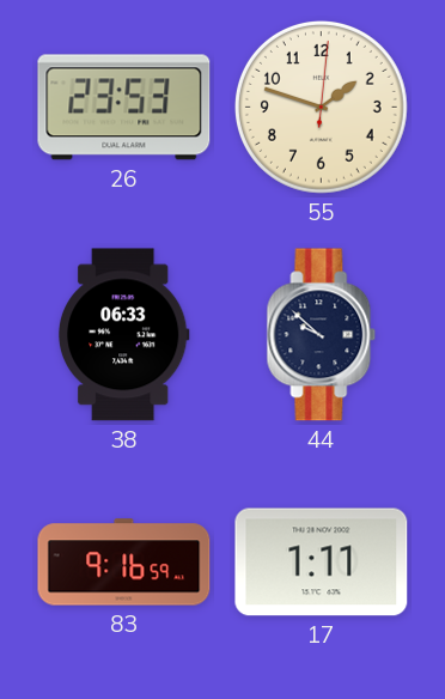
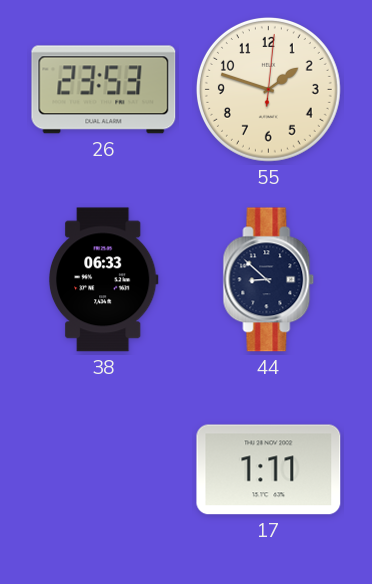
44: 9:52 -> 8:52
83: 9:16 -> none
